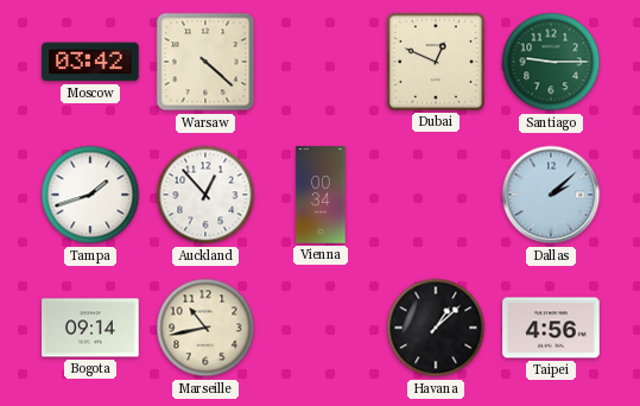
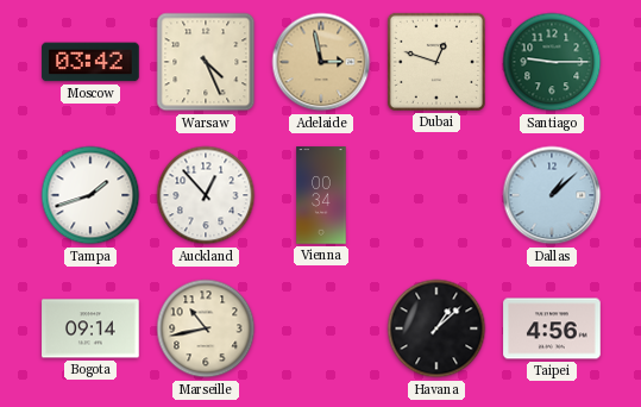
Warsaw: 4:22 -> 4:26
Adelaide: none -> 2:58
Dubai: 12:49 -> 12:48
Dallas: 2:08 -> 1:08
